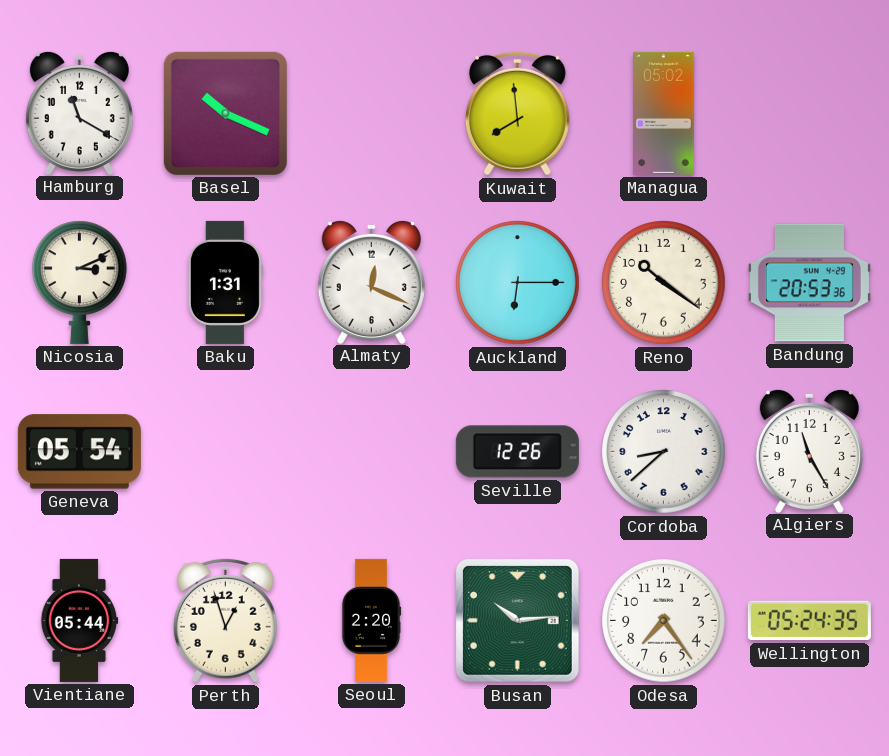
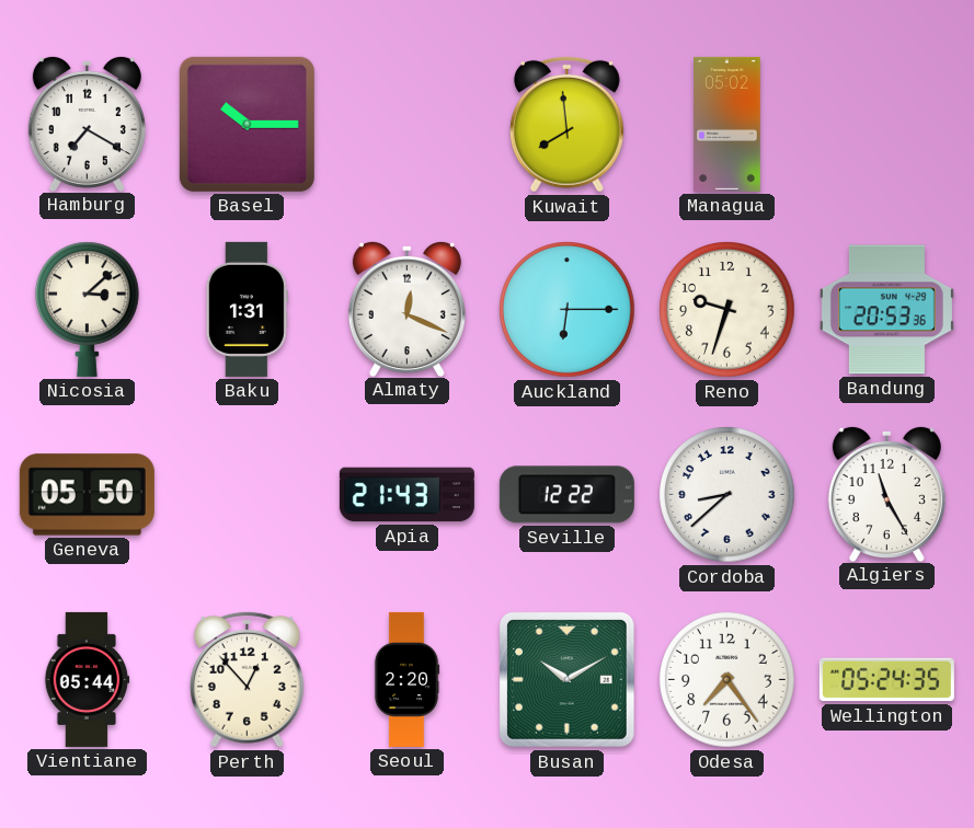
Hamburg: 11:20 -> 7:20
Basel: 10:19 -> 10:15
Nicosia: 3:11 -> 3:08
Reno: 10:21 -> 9:33
Geneva: 05:54 -> 05:50
Apia: none -> 21:43
Seville: 12:26 -> 12:22
Perth: 12:57 -> 12:53
Busan: 10:14 -> 10:10
